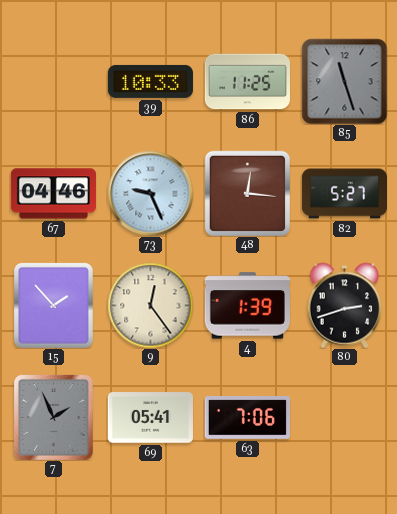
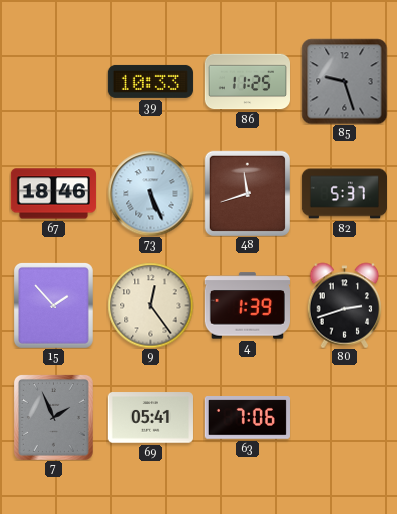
85: 11:27 -> 9:27
67: 04:46 -> 18:46
73: 9:26 -> 5:26
48: 12:16 -> 11:42
82: 5:27 -> 5:37
